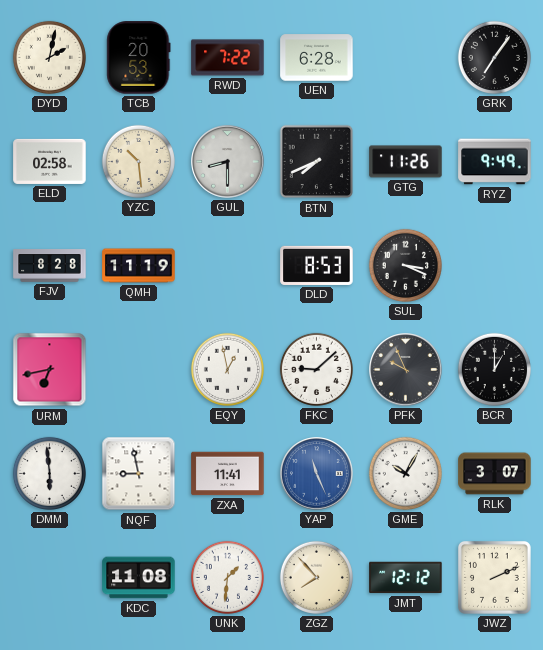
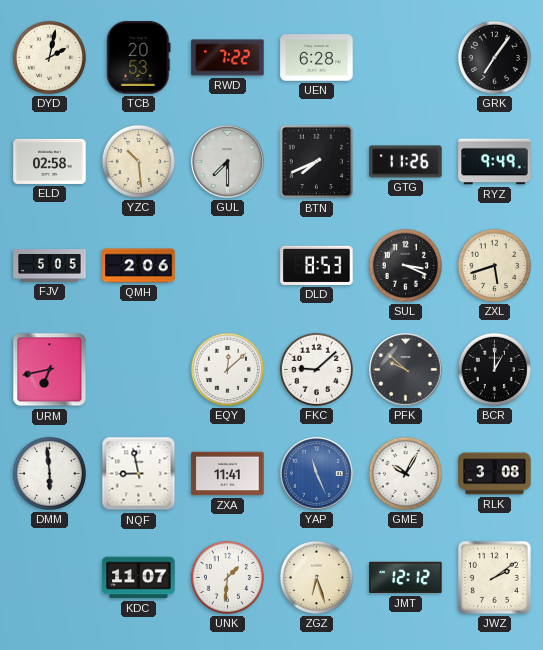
GUL: 8:30 -> 7:30
FJV: 8:28 -> 5:05
QMH: 11:19 -> 2:06
ZXL: none -> 5:42
EQY: 12:58 -> 12:08
PFK: 9:56 -> 9:52
RLK: 3:07 -> 3:08
KDC: 11:08 -> 11:07
ZGZ: 7:53 -> 6:27
JWZ: 2:11 -> 2:09
